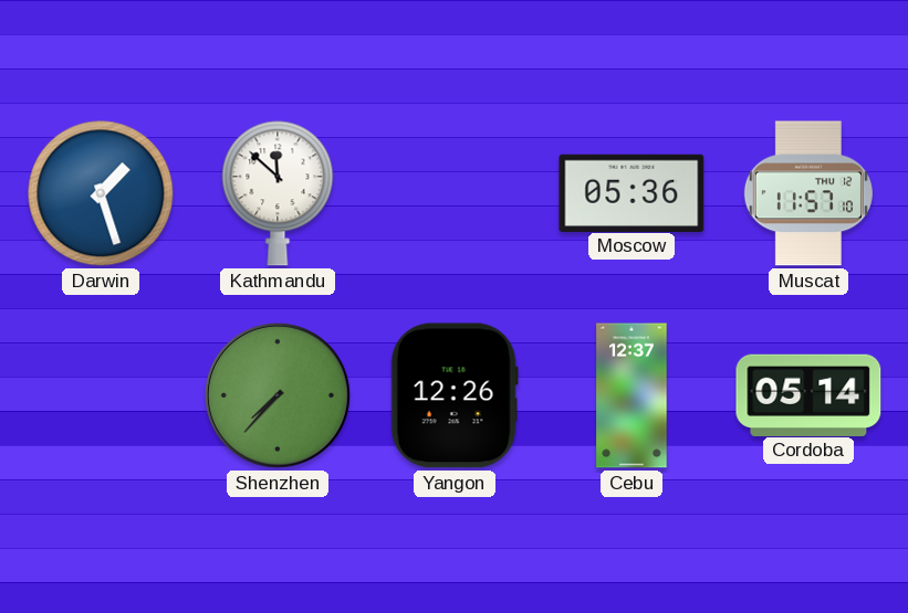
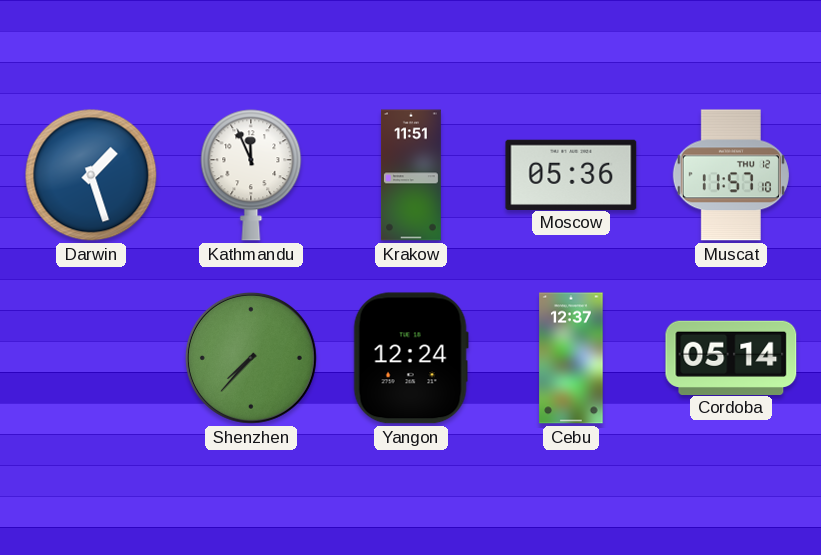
Kathmandu: 11:52 -> 11:56
Krakow: none -> 11:51
Yangon: 12:26 -> 12:24
